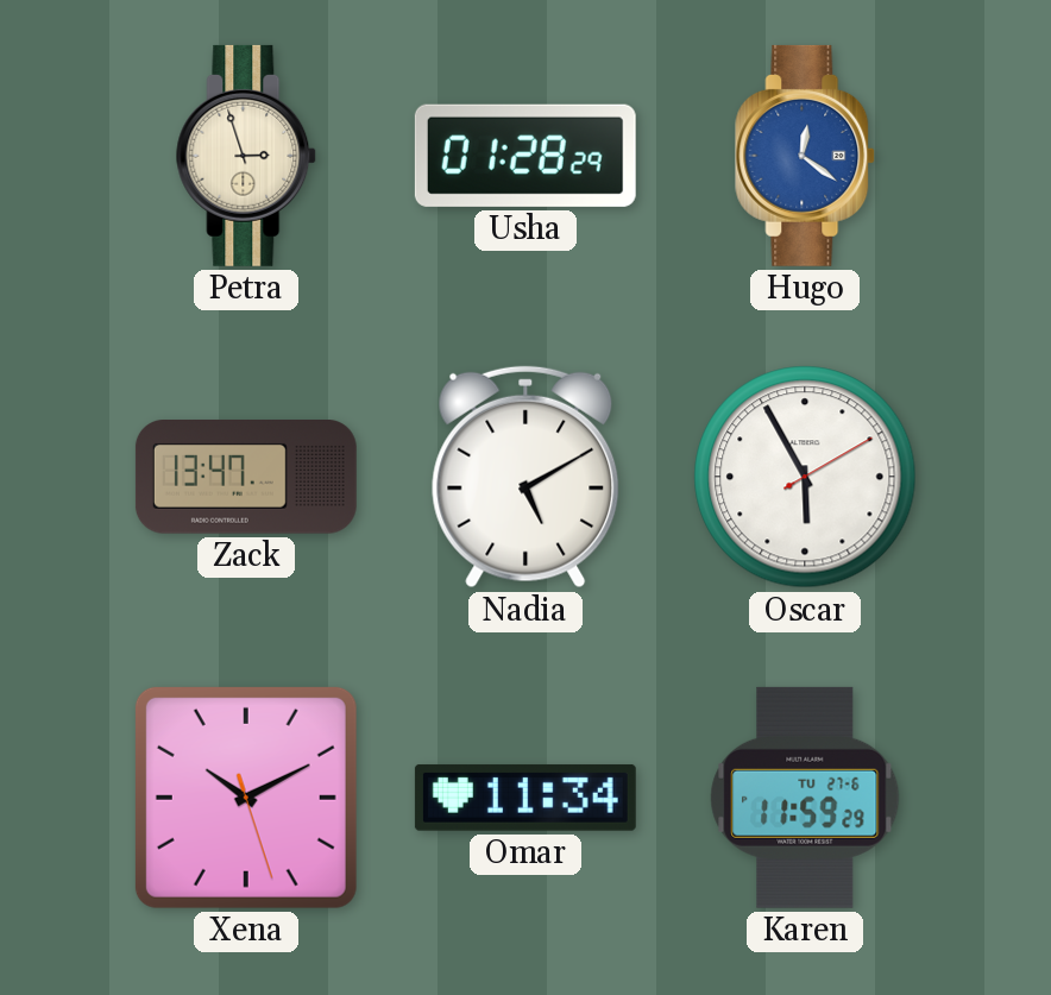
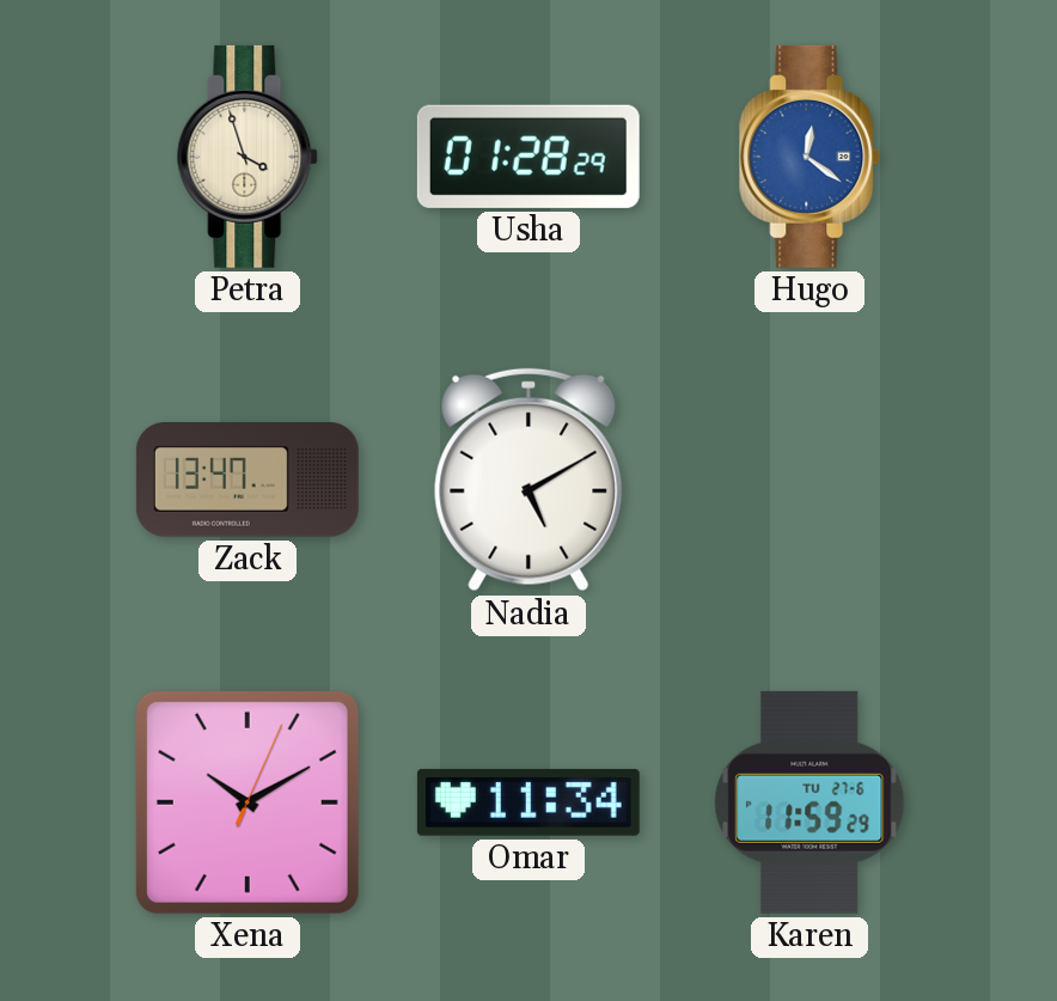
Petra: 2:57 -> 3:57
Oscar: 5:55 -> none
Xena: 10:10:27 -> 10:10:04
